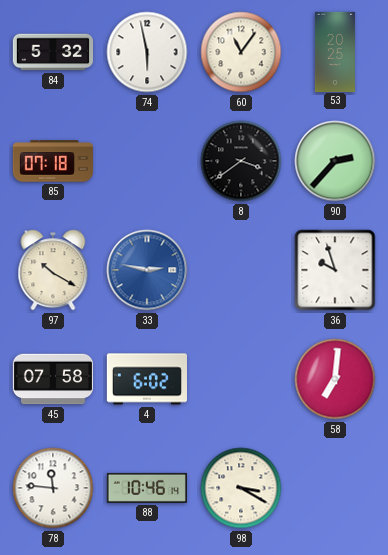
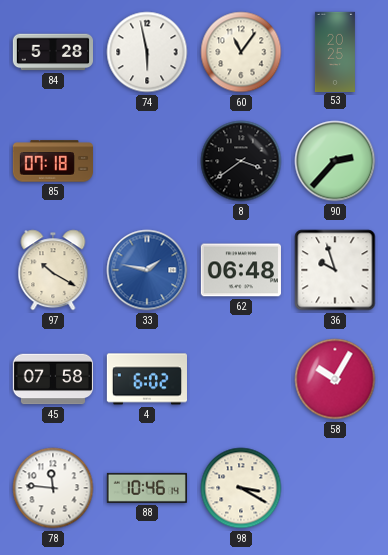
84: 5:32 -> 5:28
33: 2:47 -> 1:47
62: none -> 06:48
58: 7:01 -> 10:05
